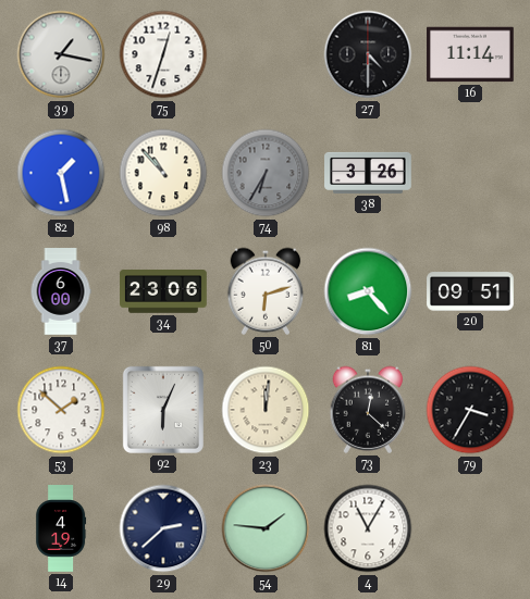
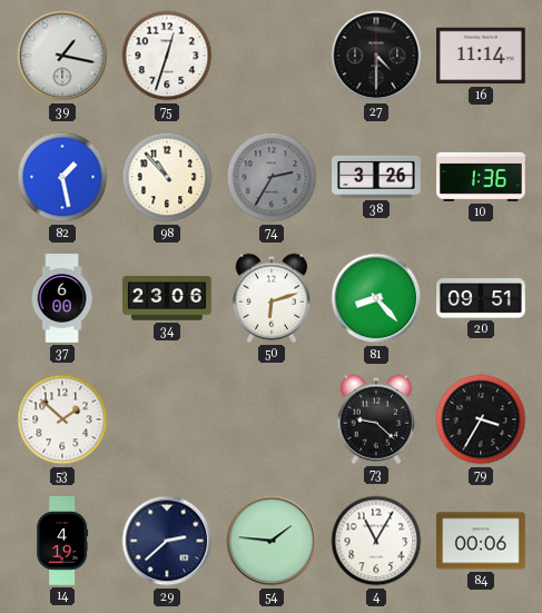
74: 6:35 -> 2:35
10: none -> 1:36
92: 6:04 -> none
23: 12:01 -> none
73: 12:22 -> 9:22
84: none -> 00:06
